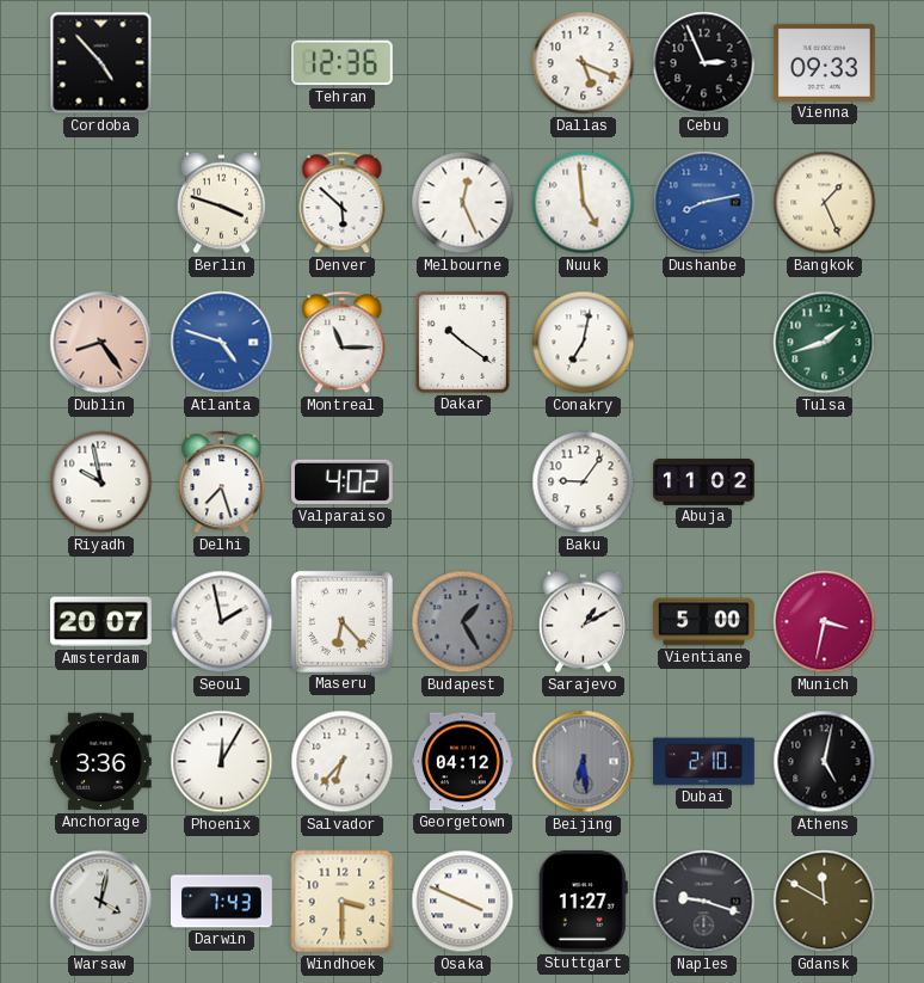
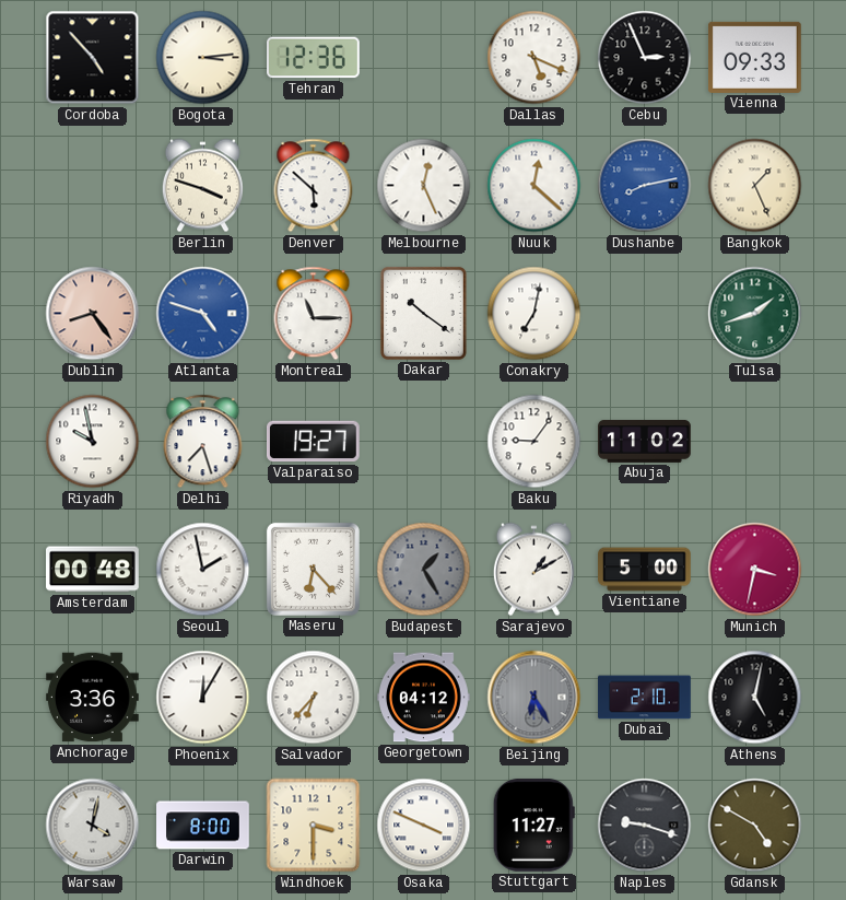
Bogota: none -> 3:14
Nuuk: 4:59 -> 12:22
Valparaiso: 4:02 -> 19:27
Amsterdam: 20:07 -> 00:48
Beijing: 6:29 -> 6:25
Darwin: 7:43 -> 8:00
Gdansk: 11:50 -> 4:50
